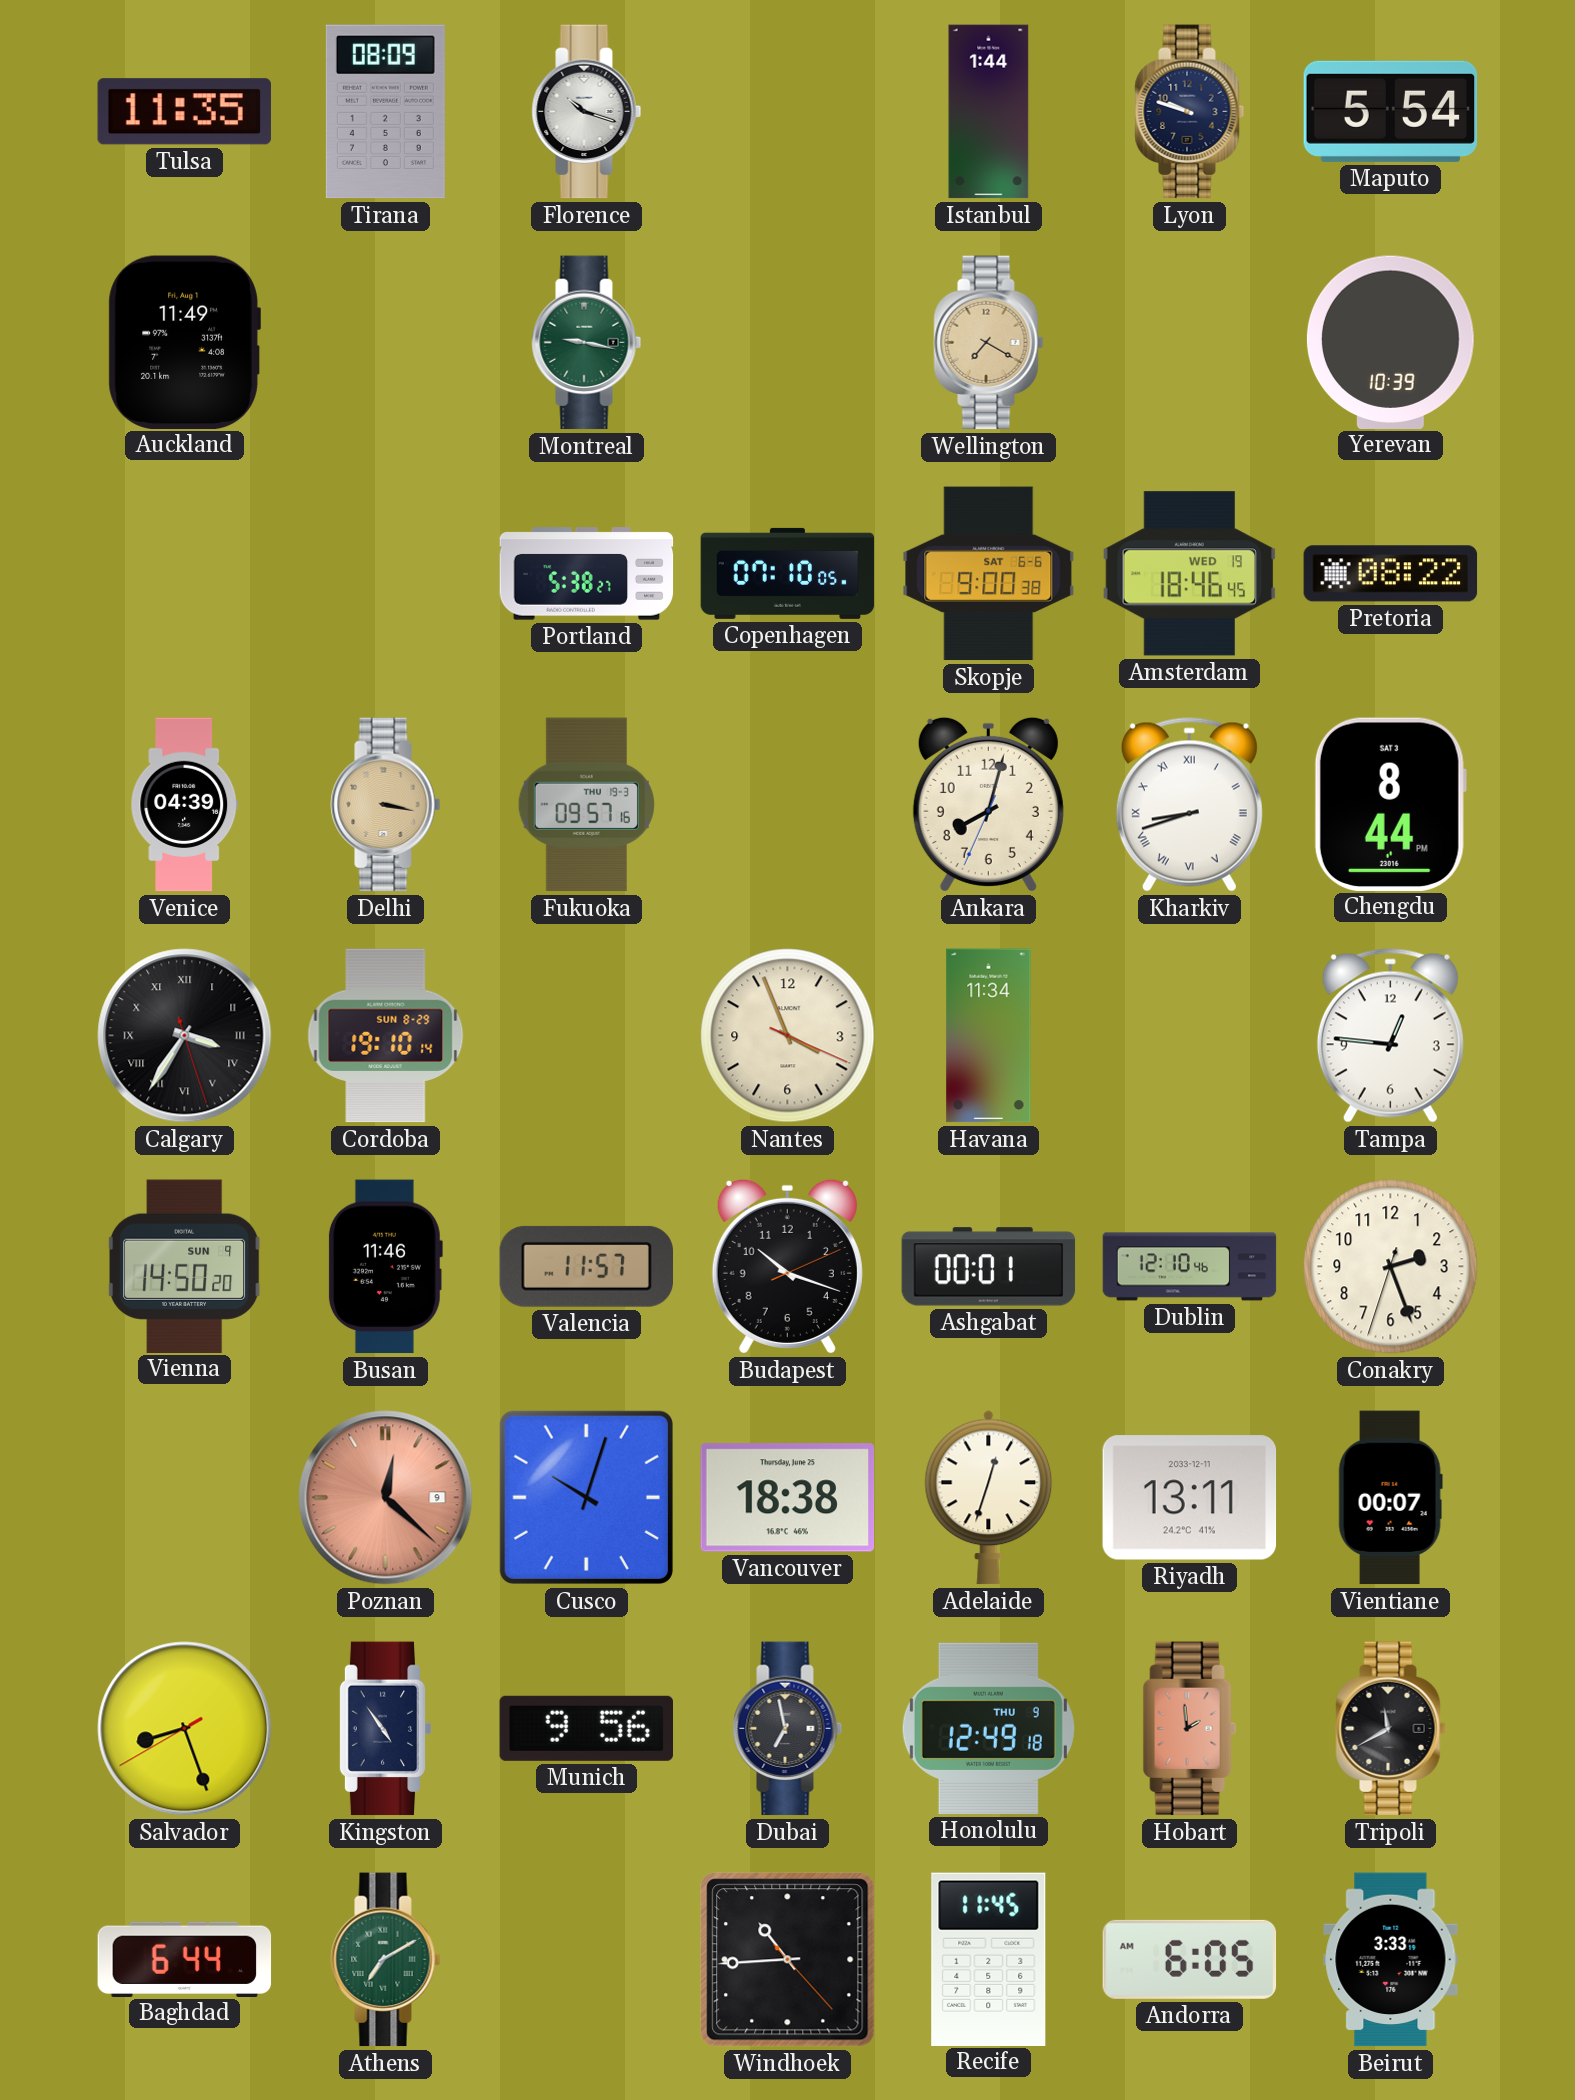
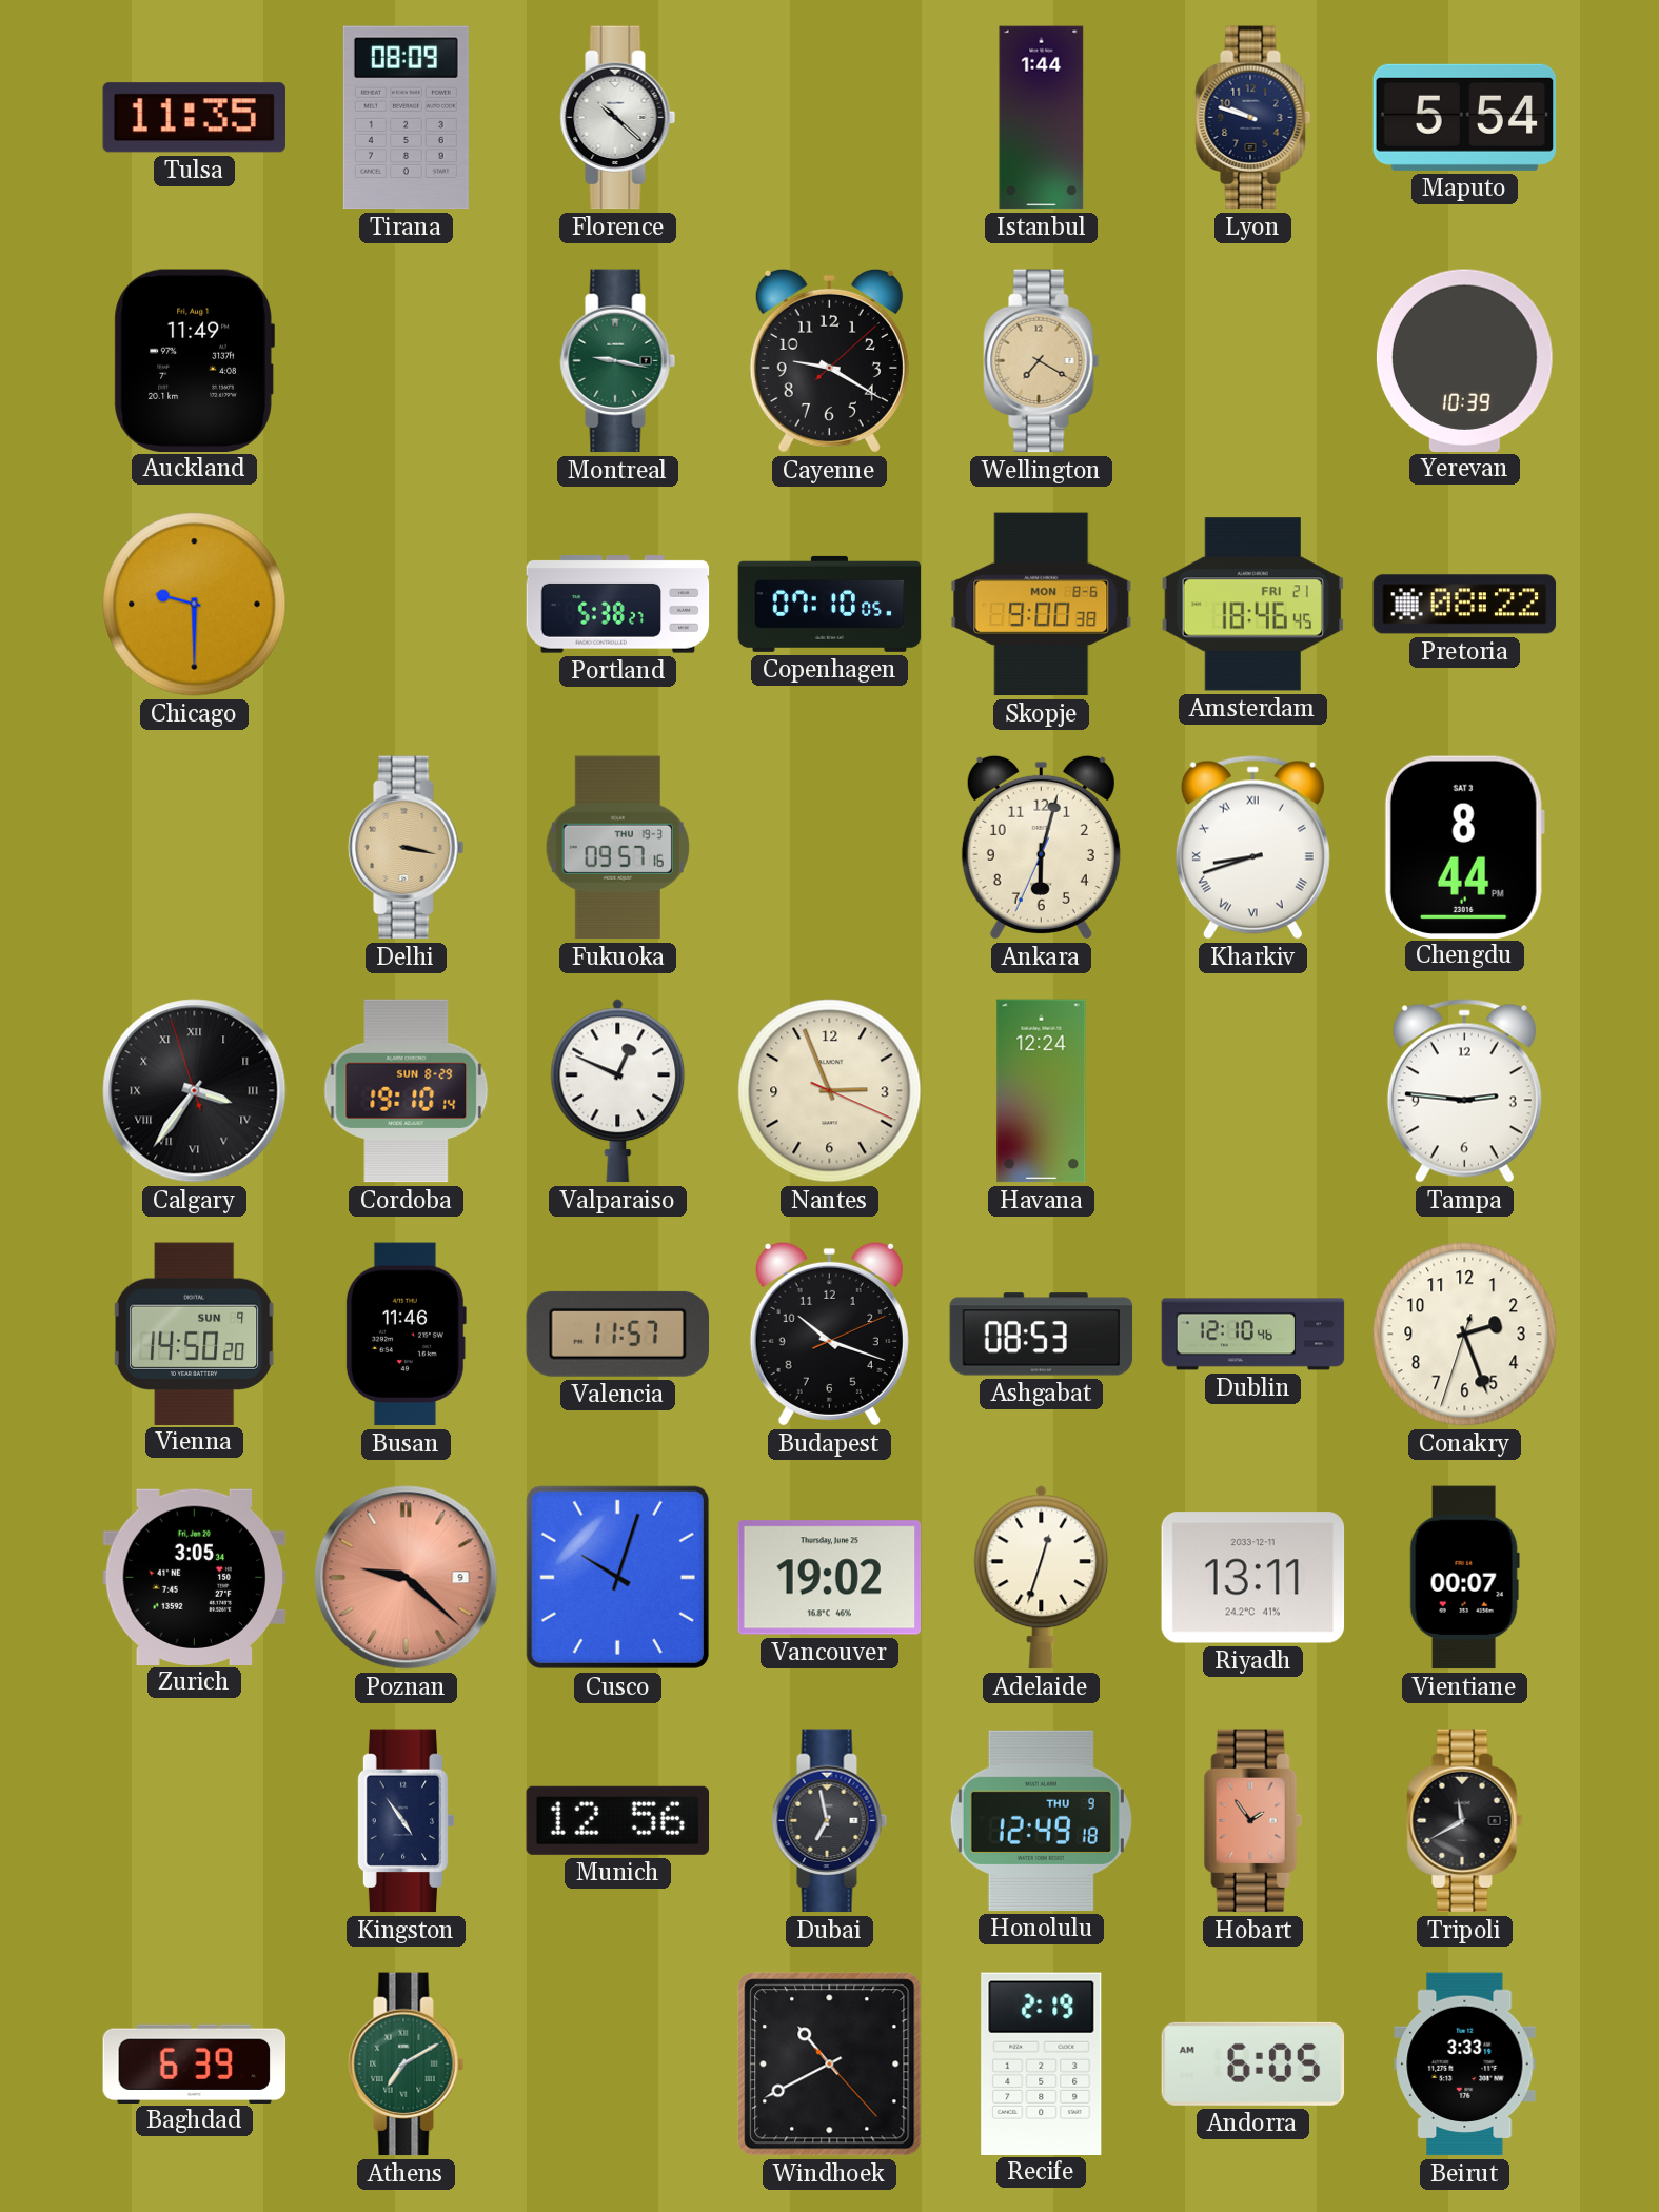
Florence: 10:18 -> 10:22
Cayenne: none -> 9:20
Chicago: none -> 9:30
Skopje date: SAT 6-6 -> MON 8-6
Amsterdam date: WED 19 -> FRI 21
Venice: 04:39 -> none
Ankara: 8:02 -> 6:02
Calgary: 3:35:27 -> 3:35:57
Valparaiso: none -> 12:49
Nantes: 3:56 -> 2:56
Havana: 11:34 -> 12:24
Tampa: 12:46 -> 2:46
Ashgabat: 00:01 -> 08:53
Zurich: none -> 3:05
Poznan: 12:22 -> 9:22
Vancouver: 18:38 -> 19:02
Salvador: 8:26 -> none
Munich: 9:56 -> 12:56
Hobart: 1:59 -> 1:54
Baghdad: 6:44 -> 6:39
Windhoek: 10:44 -> 10:40
Recife: 11:45 -> 2:19
